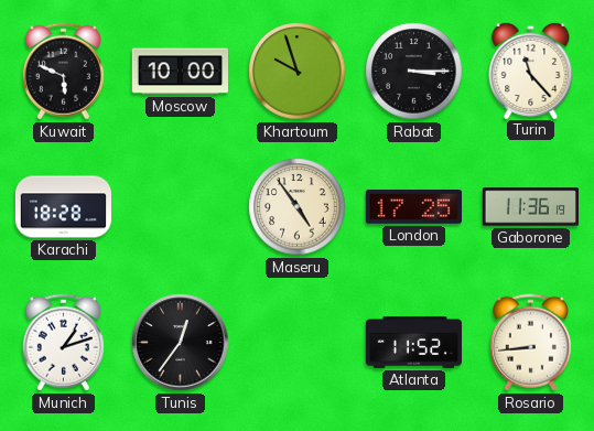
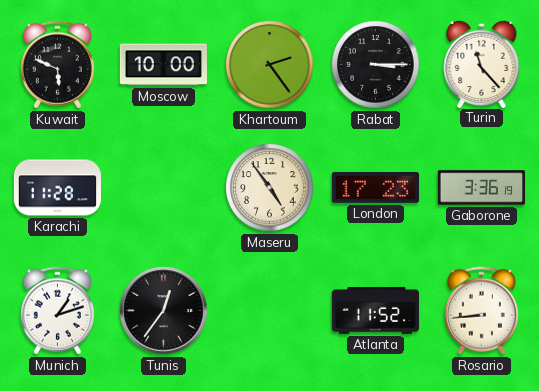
Khartoum: 9:57 -> 2:24
Karachi: 18:28 -> 11:28
London: 17:25 -> 17:23
Gaborone: 11:36 -> 3:36
